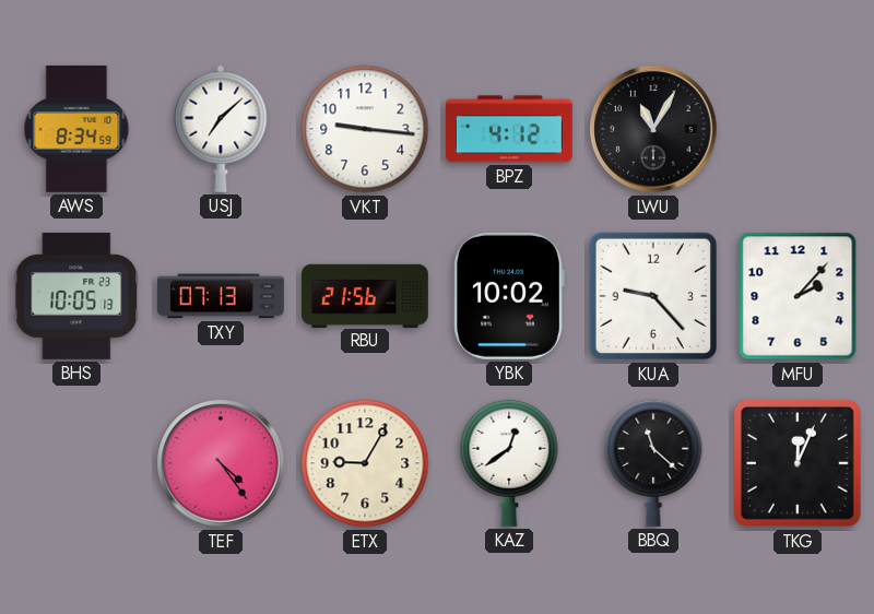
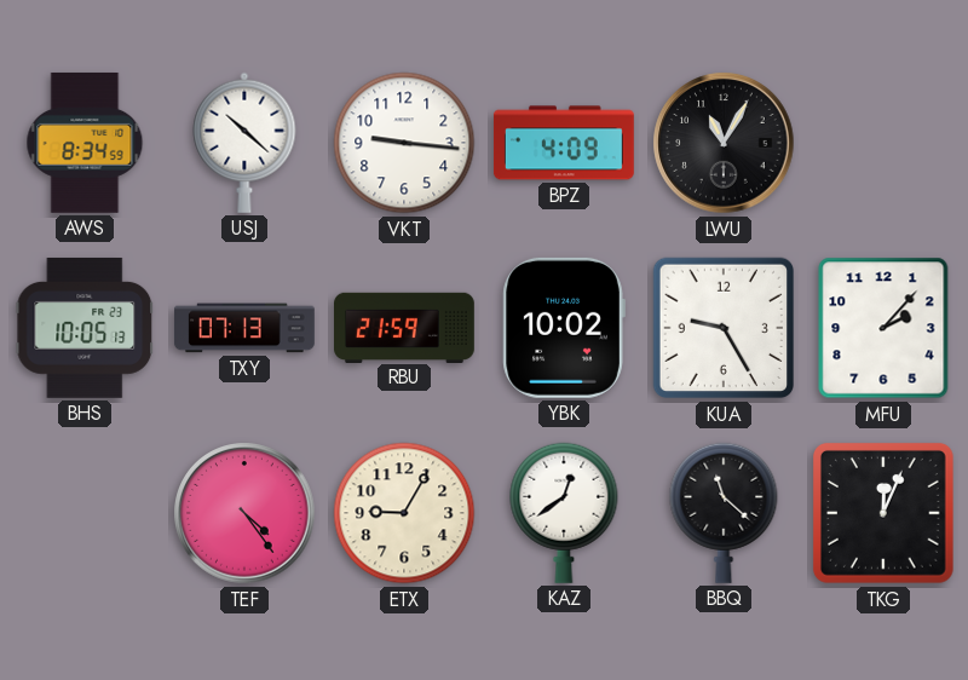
USJ: 7:08 -> 10:22
BPZ: 4:12 -> 4:09
RBU: 21:56 -> 21:59
KUA: 9:23 -> 9:25
